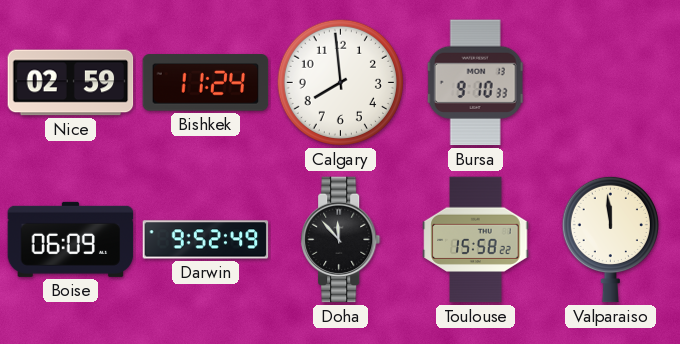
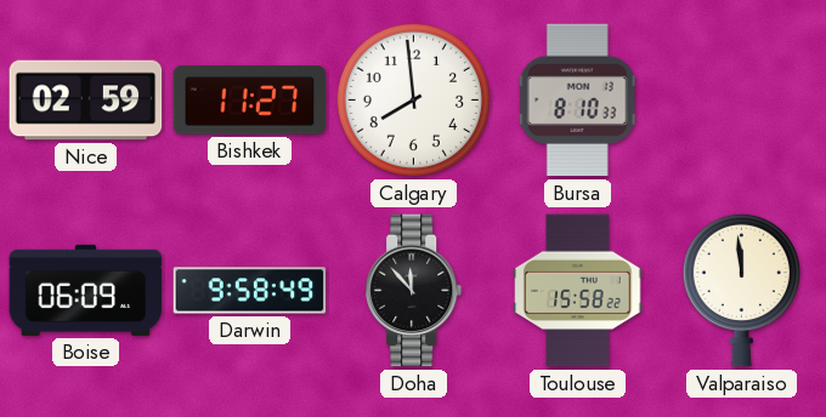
Bishkek: 11:24 -> 11:27
Bursa: 9:10 -> 8:10
Darwin: 9:52 -> 9:58
